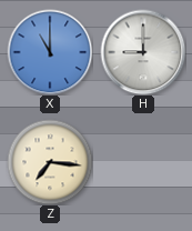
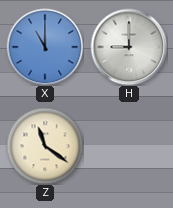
Z: 7:16 -> 11:21
